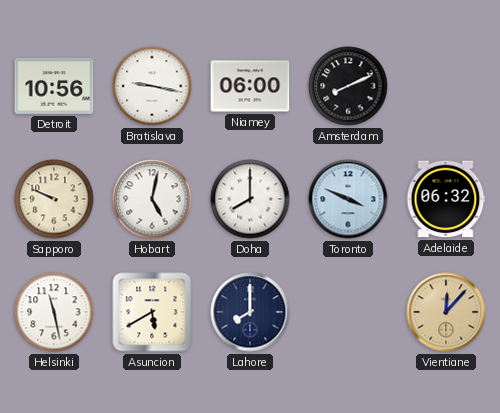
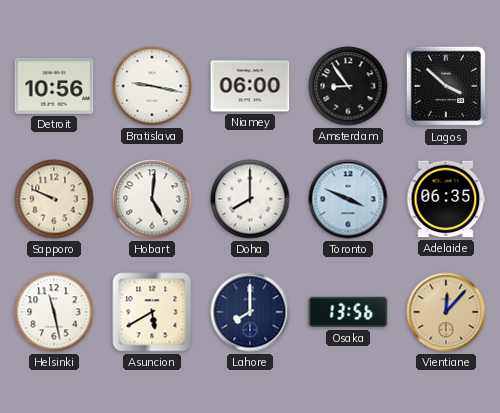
Amsterdam: 8:11 -> 8:54
Lagos: none -> 3:52
Hobart: 5:02 -> 5:01
Adelaide: 06:32 -> 06:35
Osaka: none -> 13:56
